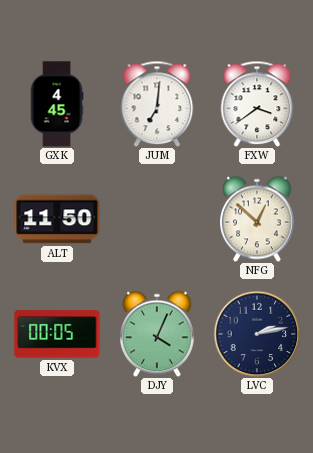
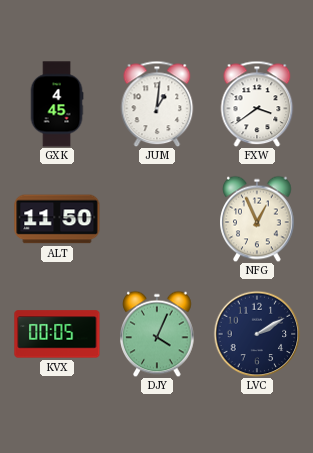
JUM: 7:01 -> 1:01
NFG: 12:52 -> 12:56
LVC: 2:13 -> 2:10
